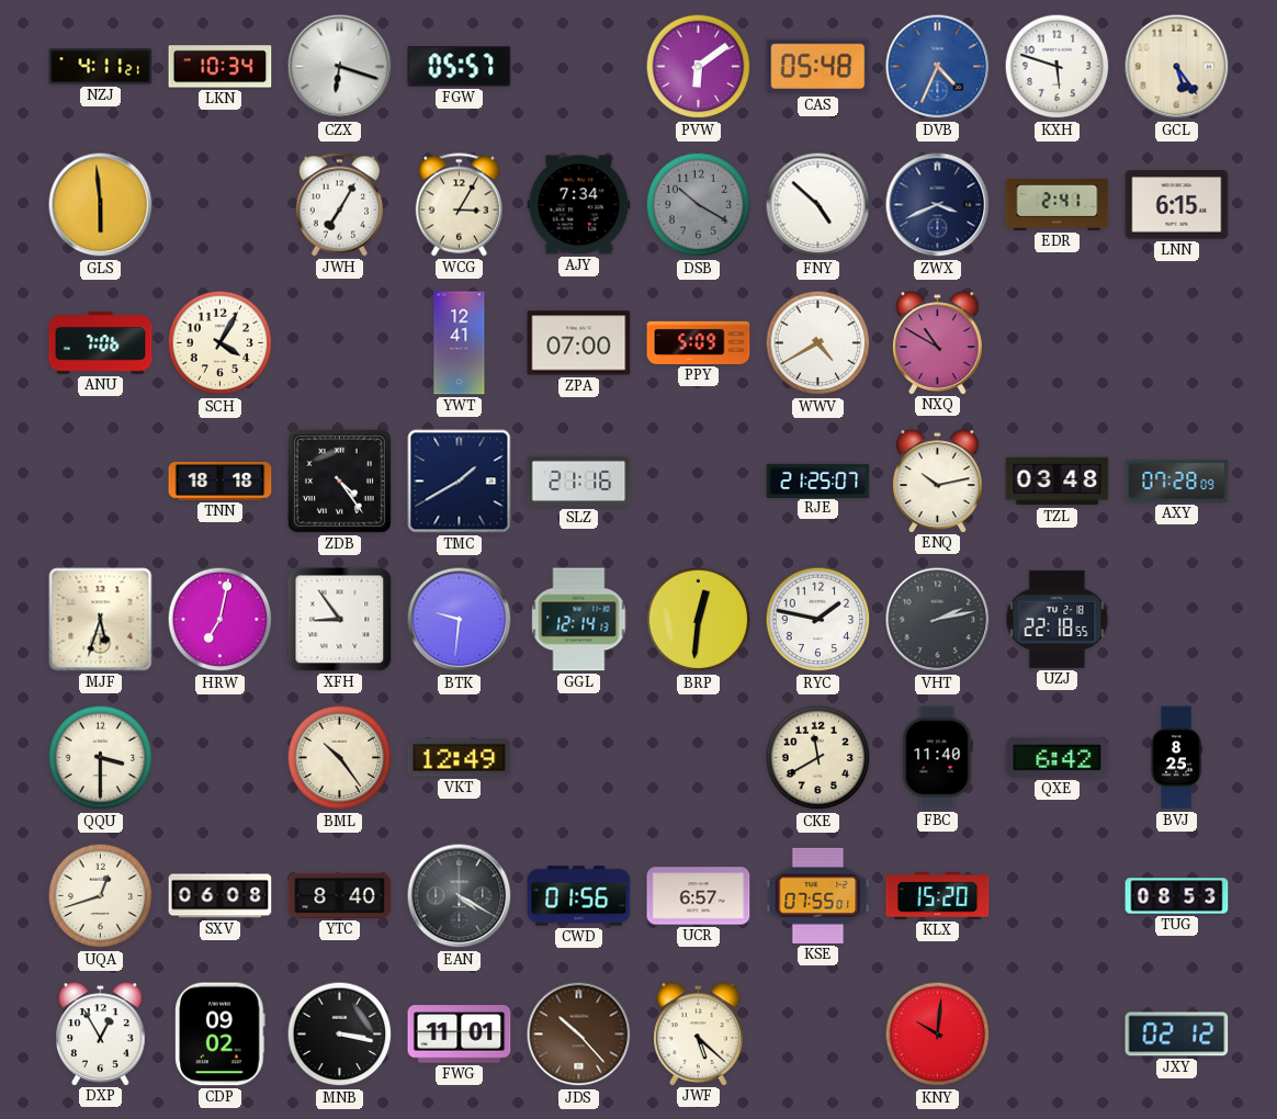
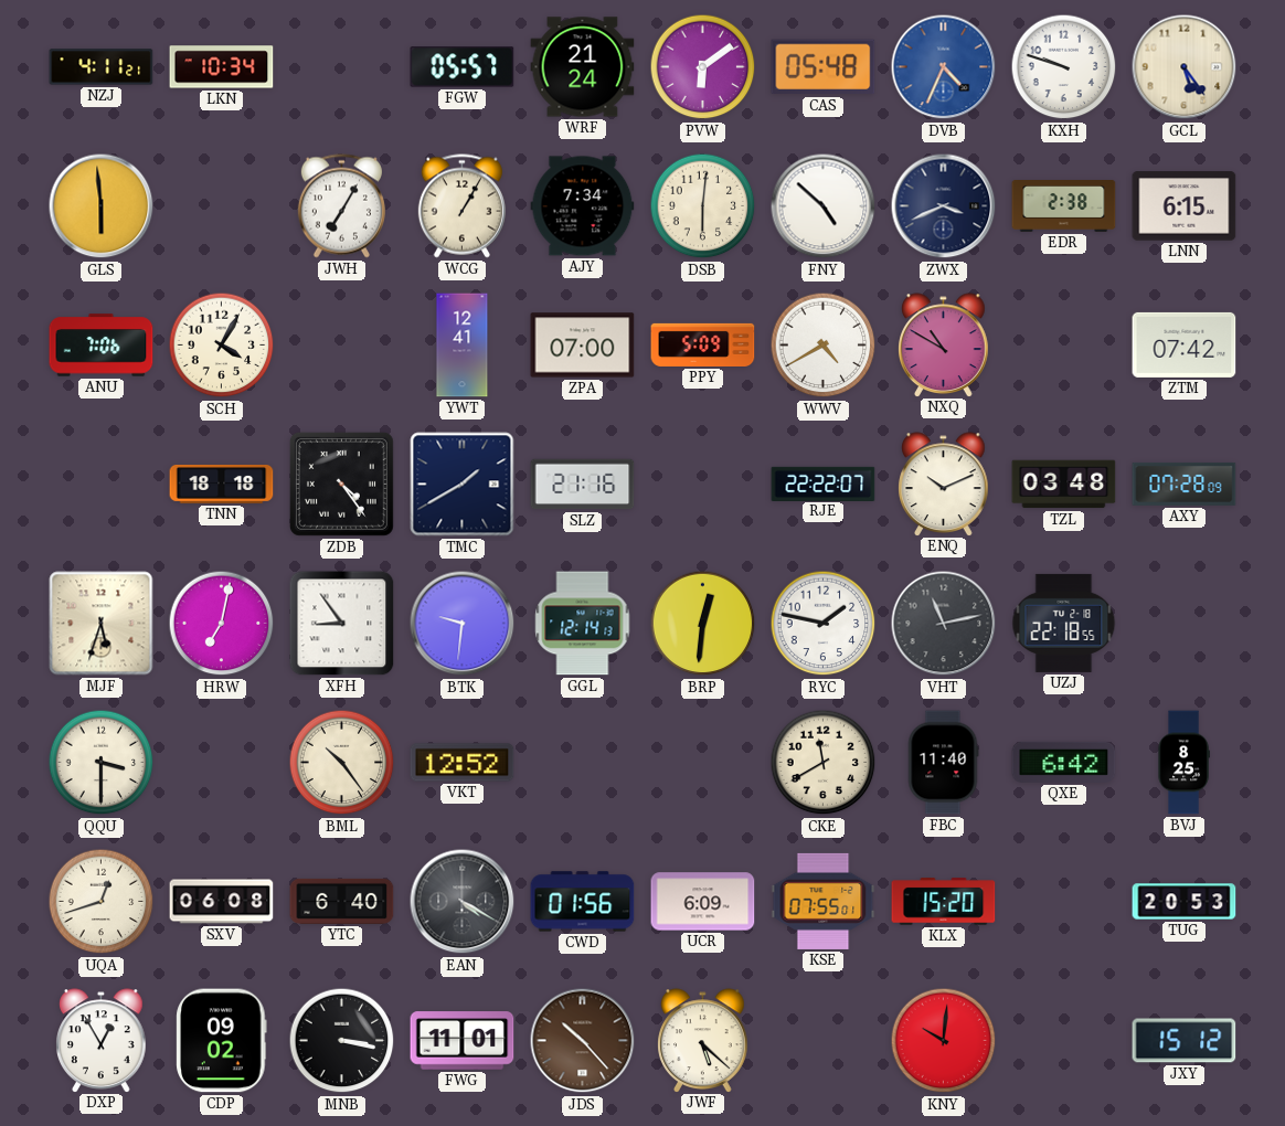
CZX: 6:18 -> none
WRF: none -> 21:24
KXH: 5:48 -> 9:48
WCG: 3:05 -> 1:05
DSB: 10:20 -> 6:01
DSB dial: grey -> cream
EDR: 2:41 -> 2:38
ZTM: none -> 07:42
RJE: 21:25 -> 22:22
ENQ: 10:13 -> 10:11
VHT: 2:13 -> 11:13
VKT: 12:49 -> 12:52
YTC: 8:40 -> 6:40
UCR: 6:57 -> 6:09
TUG: 08:53 -> 20:53
JXY: 02:12 -> 15:12
